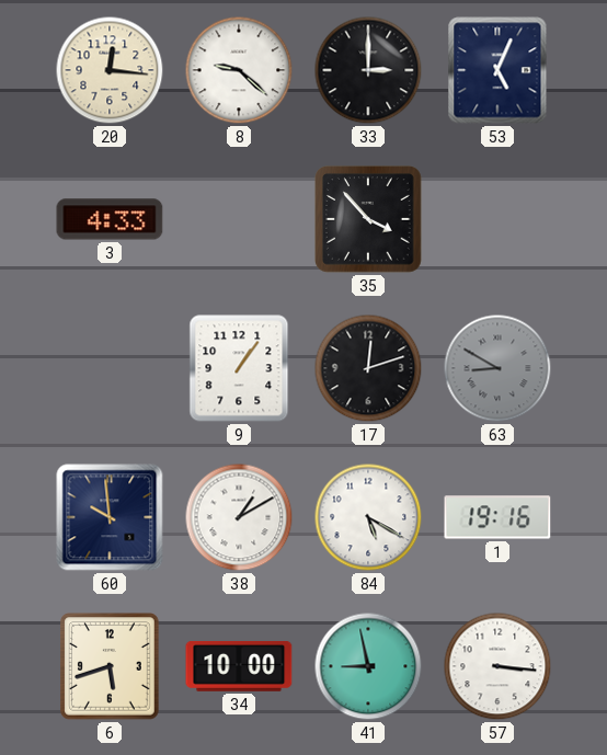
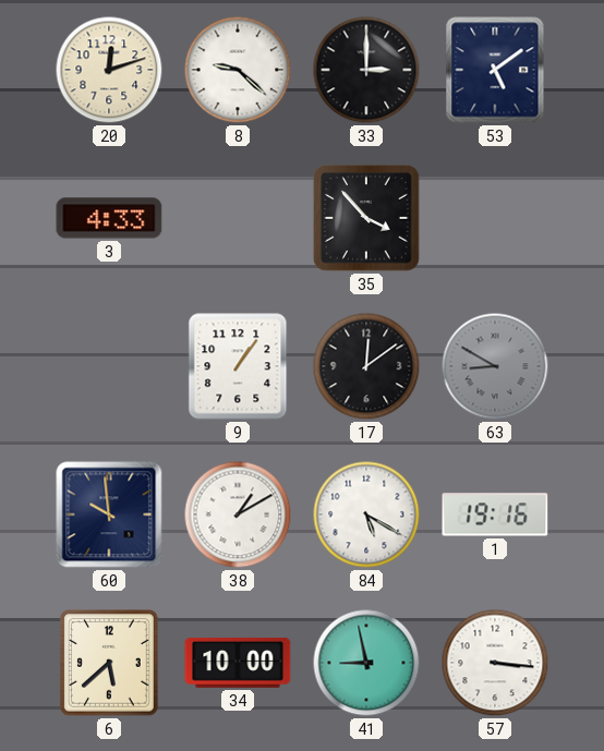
20: 12:16 -> 12:12
53: 5:04 -> 5:09
17: 12:12 -> 12:09
6: 5:42 -> 5:38
